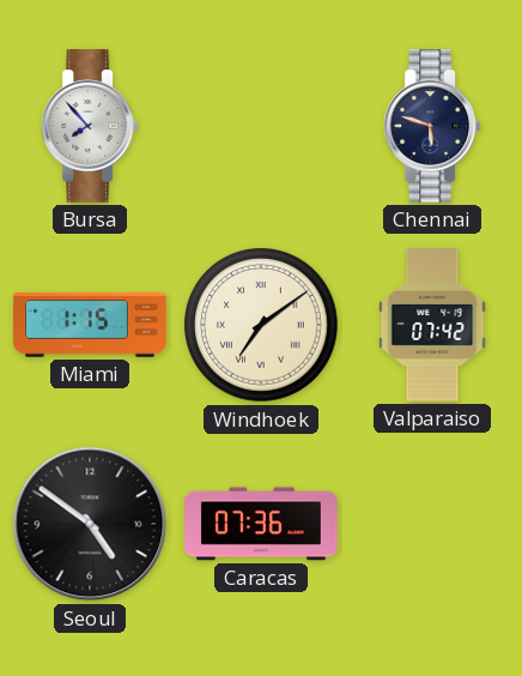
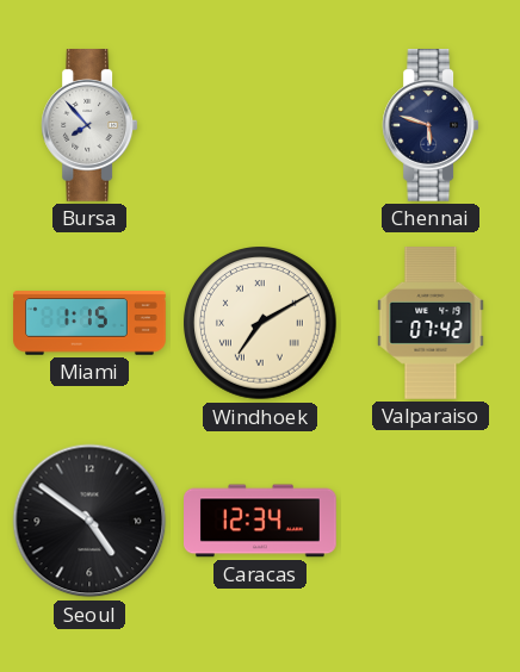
Windhoek: 7:09 -> 7:10
Caracas: 07:36 -> 12:34
